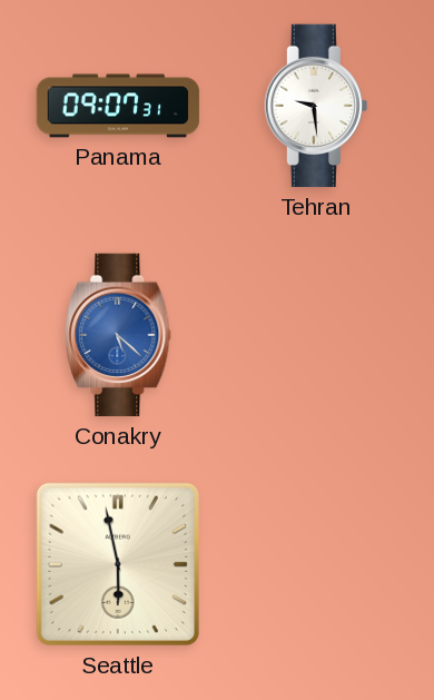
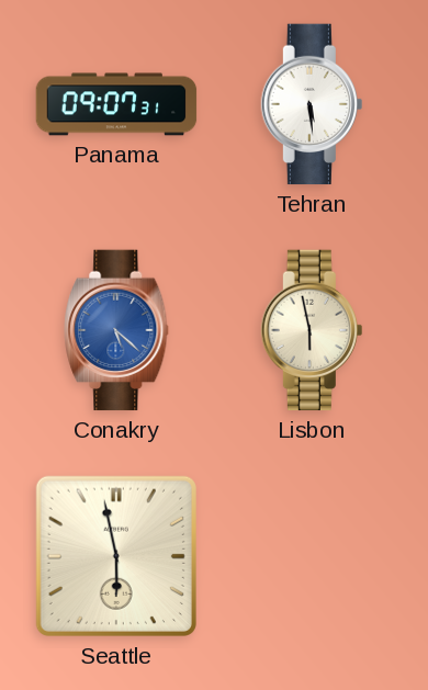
Tehran: 9:29 -> 5:29
Lisbon: none -> 5:58
